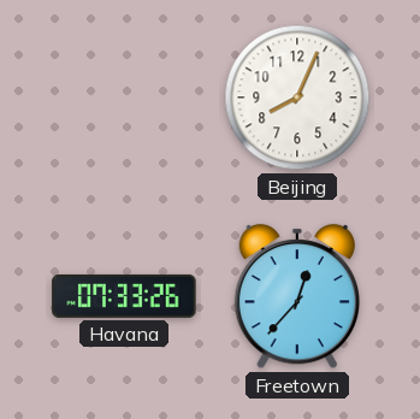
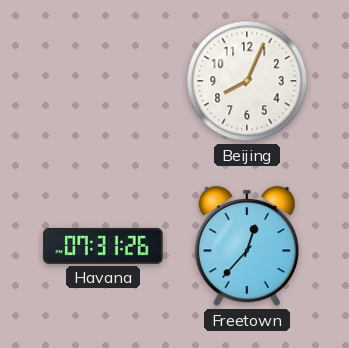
Havana: 07:33 -> 07:31
